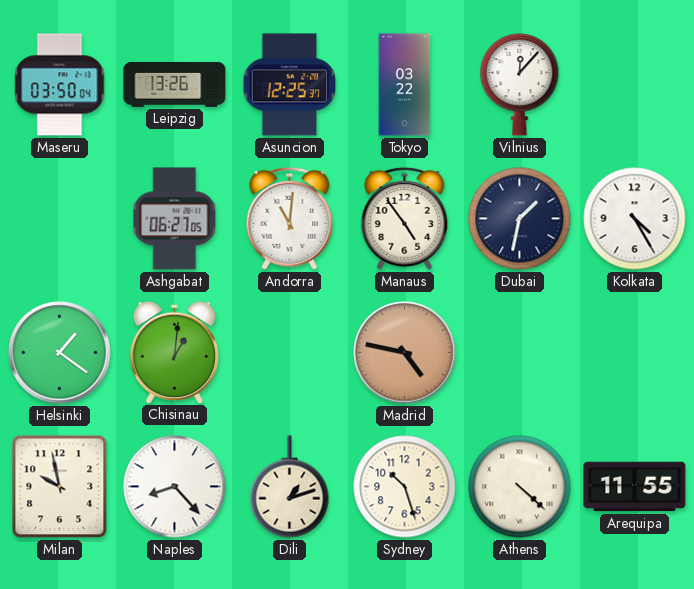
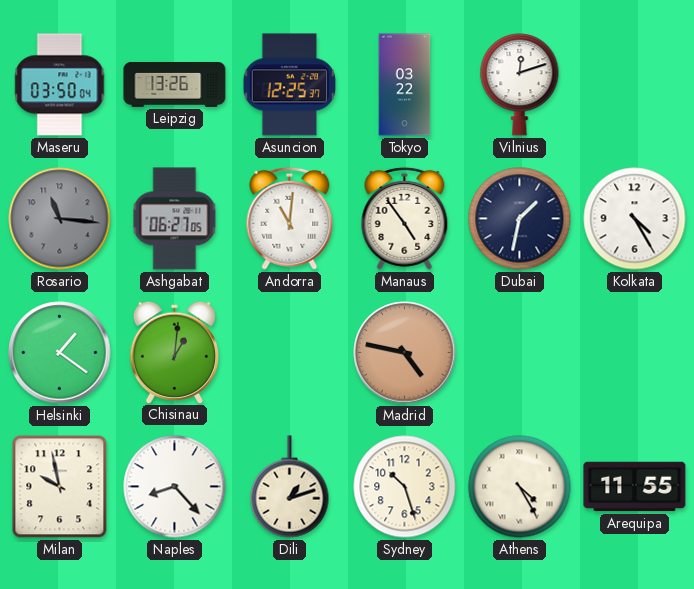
Vilnius: 12:07 -> 12:12
Rosario: none -> 11:16
Athens: 4:22 -> 4:25
